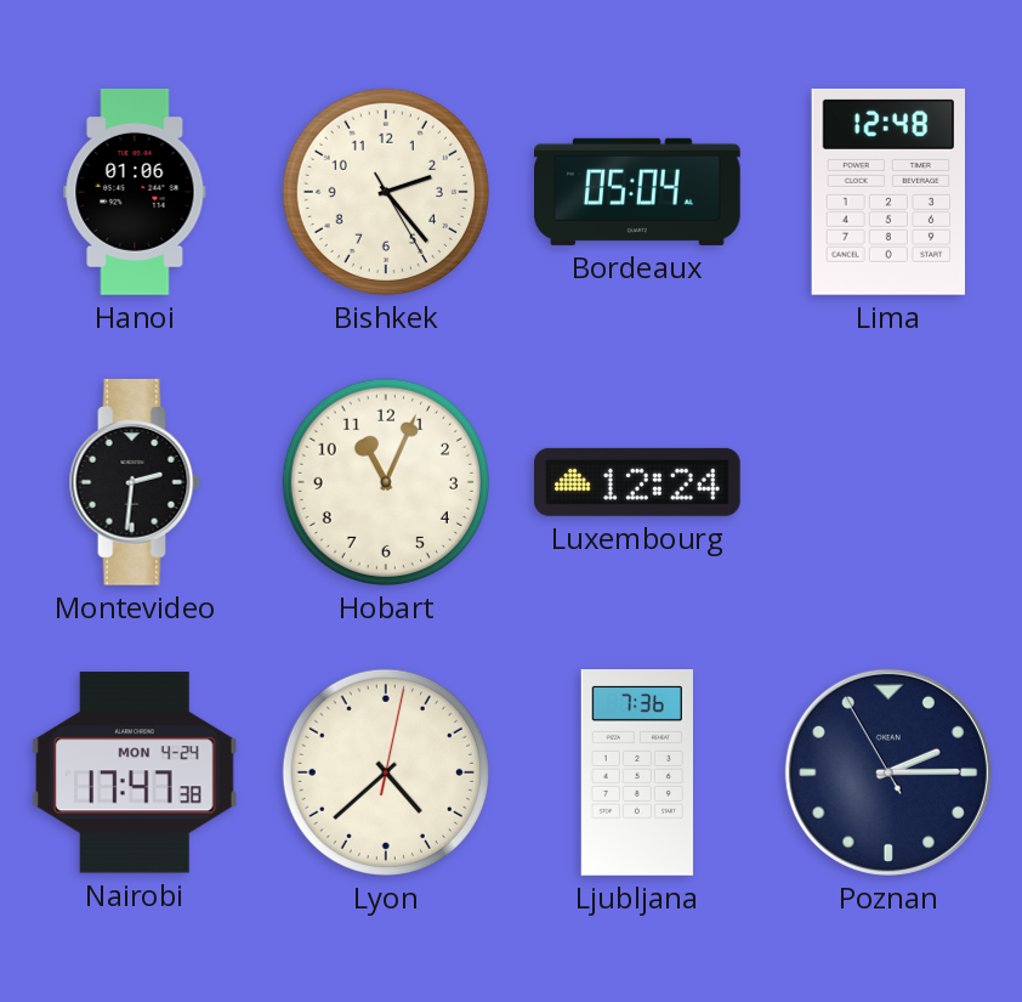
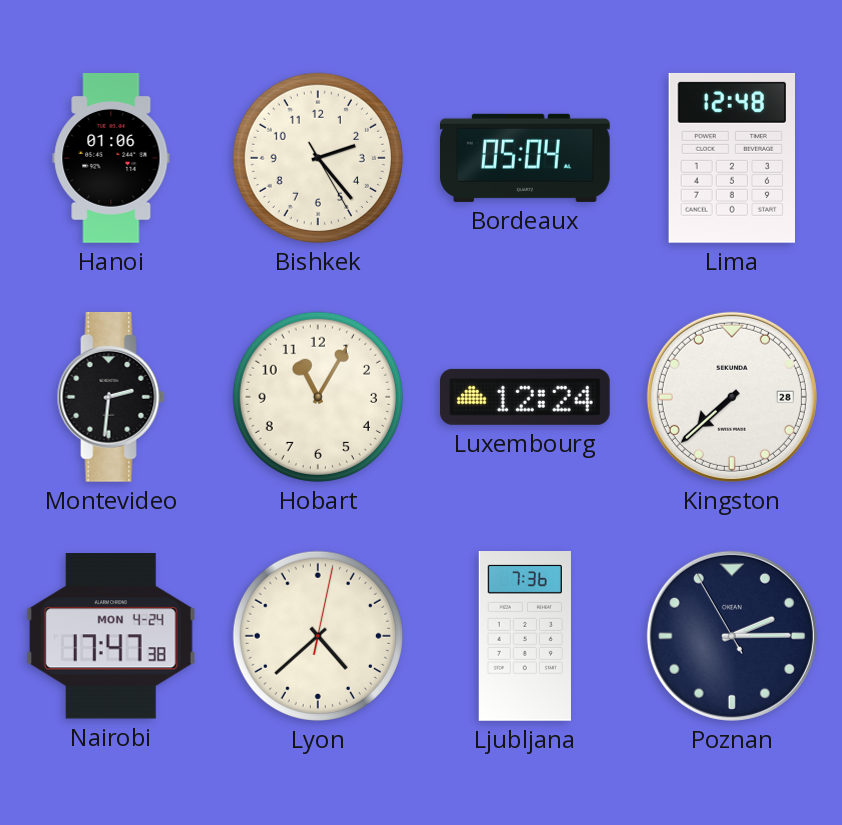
Hobart: 11:04 -> 11:05
Kingston: none -> 7:38
